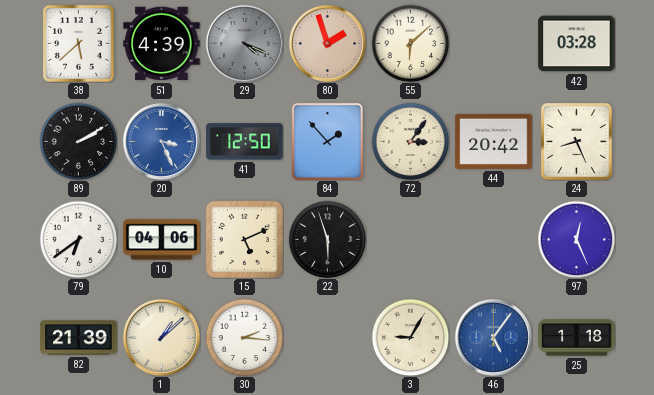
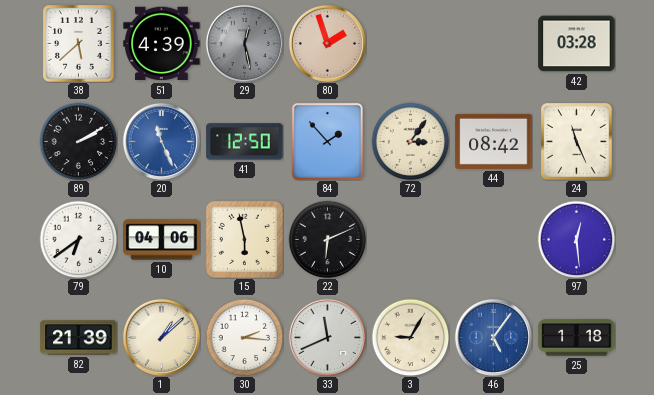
29: 4:19 -> 12:28
55: 6:08 -> none
20: 3:26 -> 11:26
44: 20:42 -> 08:42
24: 8:26 -> 11:26
15: 5:11 -> 5:58
22: 5:57 -> 6:11
97: 12:26 -> 12:29
33: none -> 11:41
